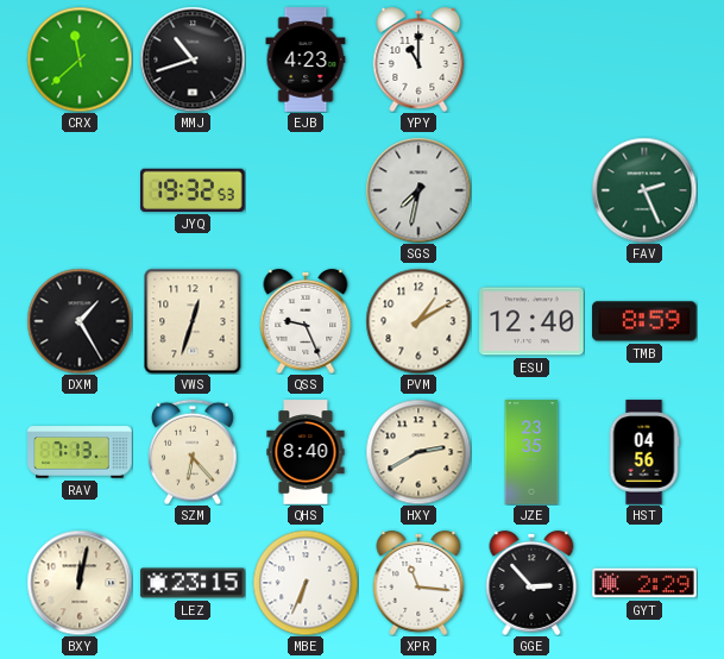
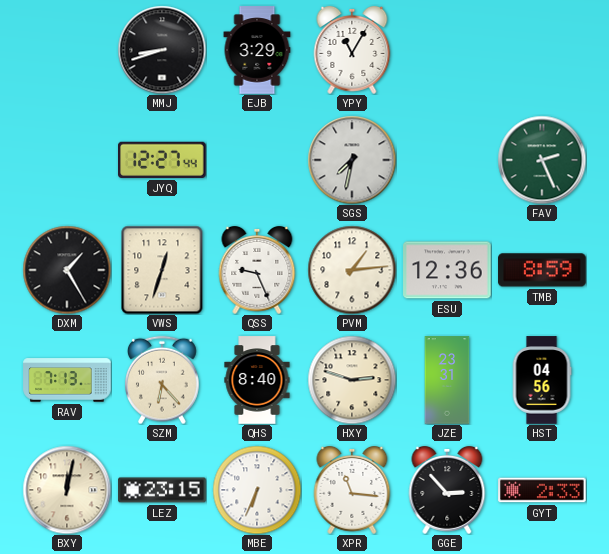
CRX: 11:38 -> none
MMJ: 10:42 -> 8:42
EJB: 4:23 -> 3:29
YPY: 11:00 -> 11:05
JYQ: 19:32 -> 12:27
PVM: 1:10 -> 1:14
ESU: 12:40 -> 12:36
HXY: 2:40 -> 2:48
JZE: 23:35 -> 23:31
GYT: 2:29 -> 2:33
